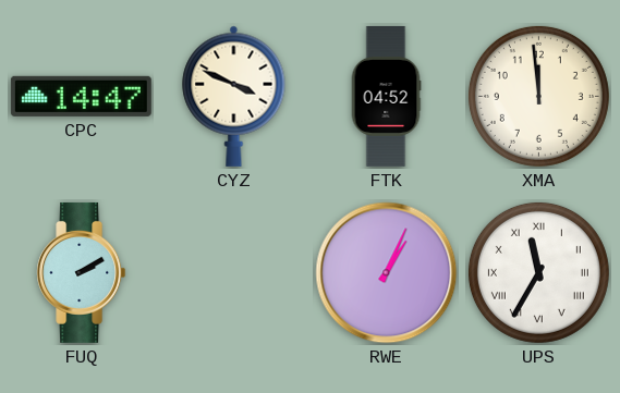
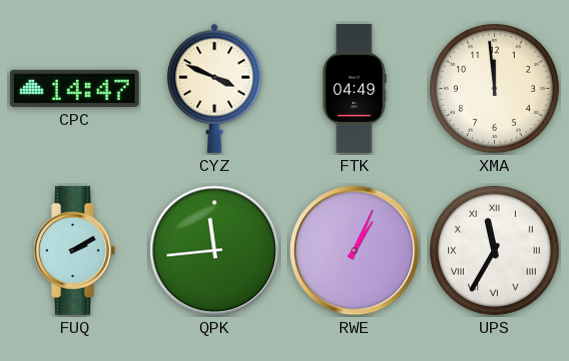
FTK: 04:52 -> 04:49
QPK: none -> 11:44
